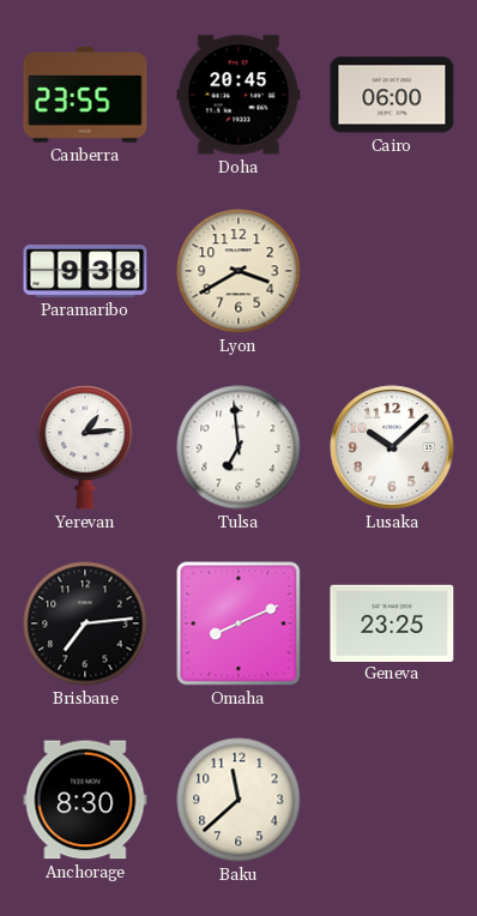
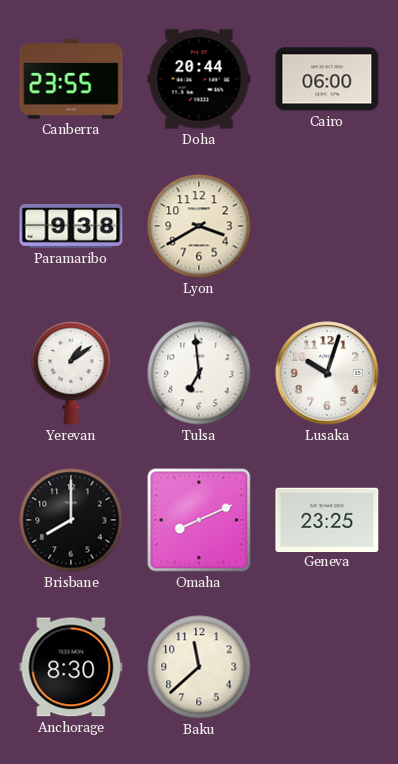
Doha: 20:45 -> 20:44
Yerevan: 1:14 -> 1:09
Lusaka: 10:08 -> 10:03
Brisbane: 7:14 -> 8:00
